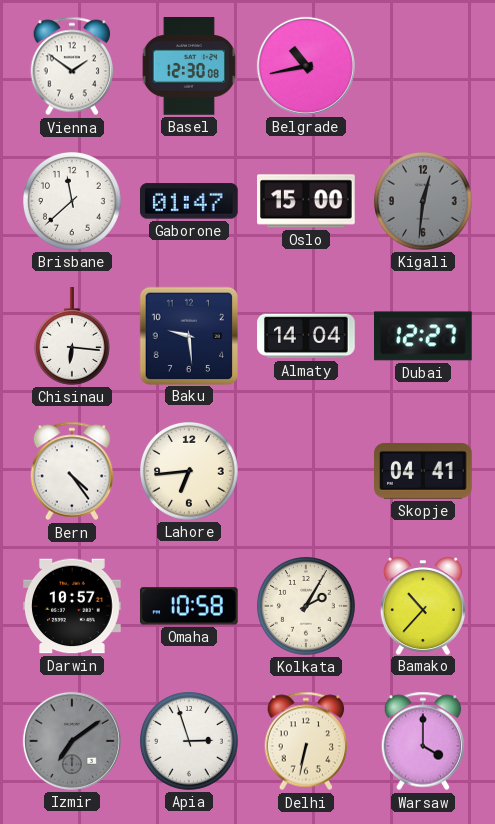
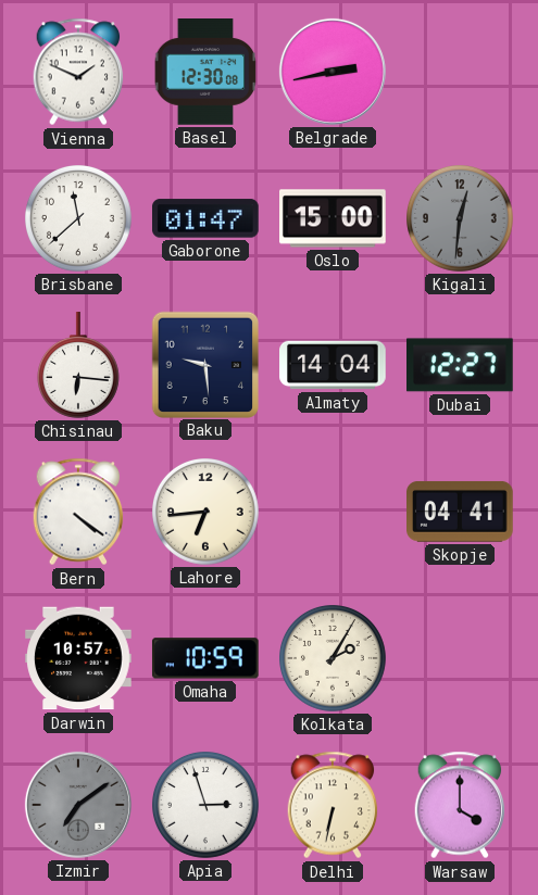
Vienna: 1:51 -> 1:49
Belgrade: 10:43 -> 2:43
Bern: 4:24 -> 4:21
Omaha: 10:58 -> 10:59
Bamako: 10:37 -> none
